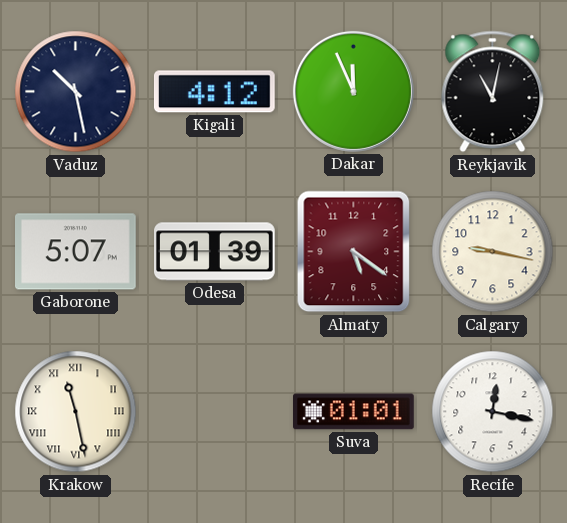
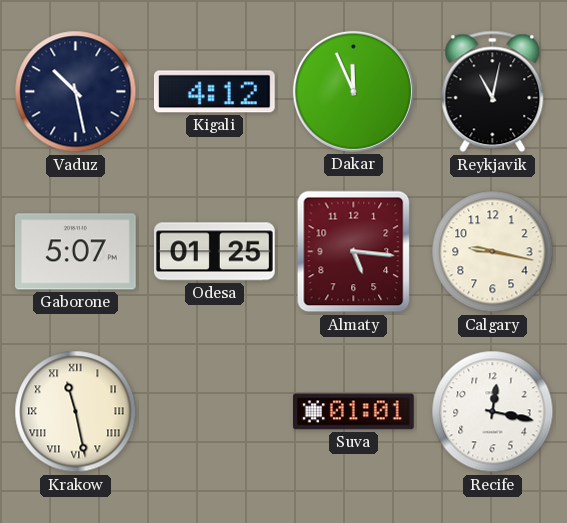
Odesa: 01:39 -> 01:25
Almaty: 5:21 -> 5:16
